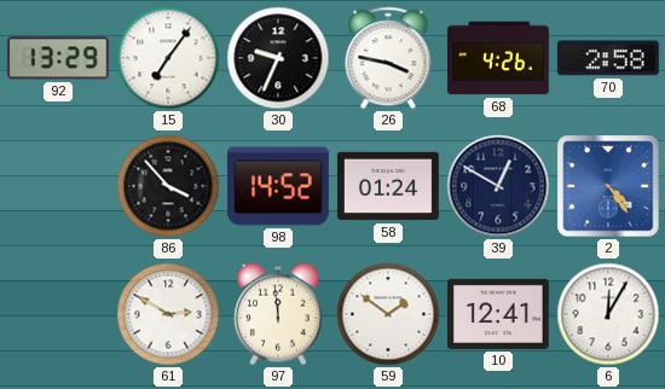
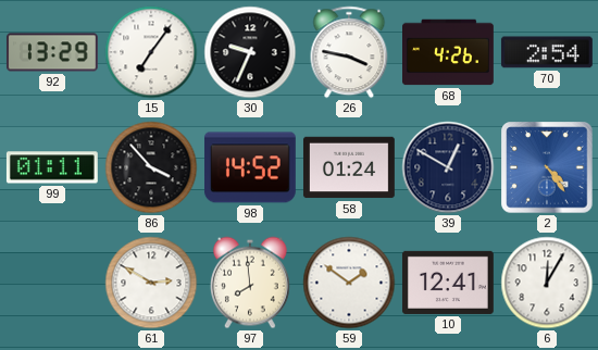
70: 2:58 -> 2:54
99: none -> 01:11
97: 11:59 -> 7:59
